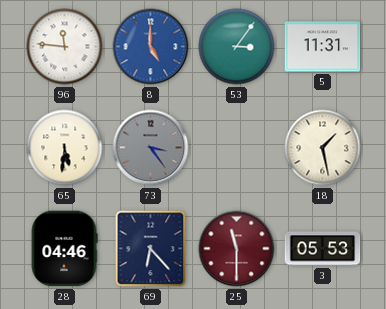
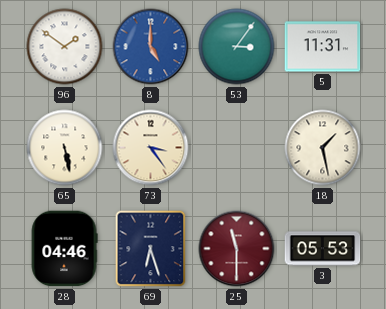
96: 11:46 -> 1:51
65: 5:31 -> 5:28
73 dial: grey -> cream
69: 6:23 -> 6:27
